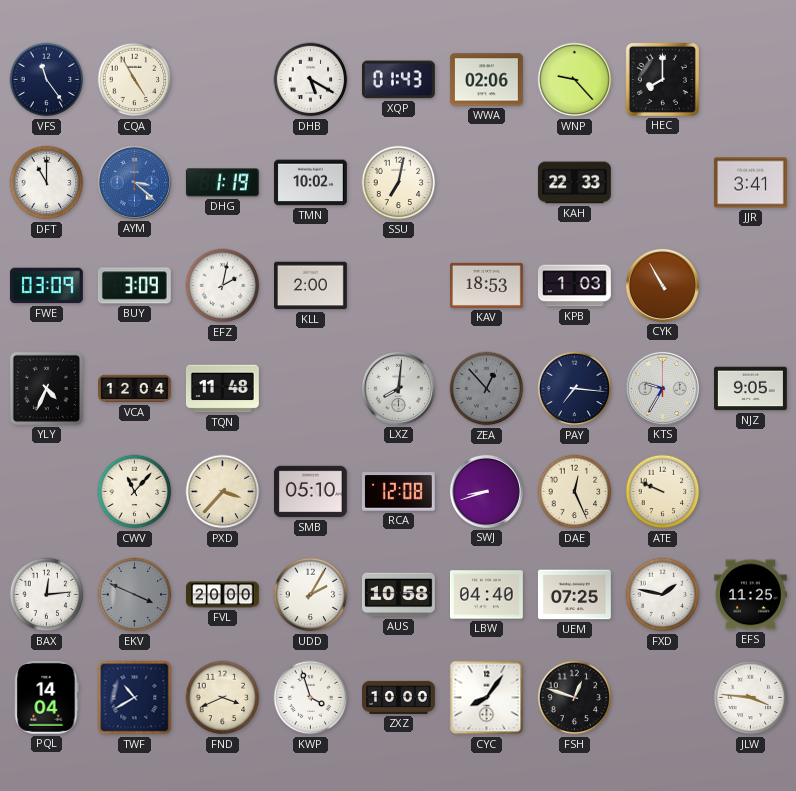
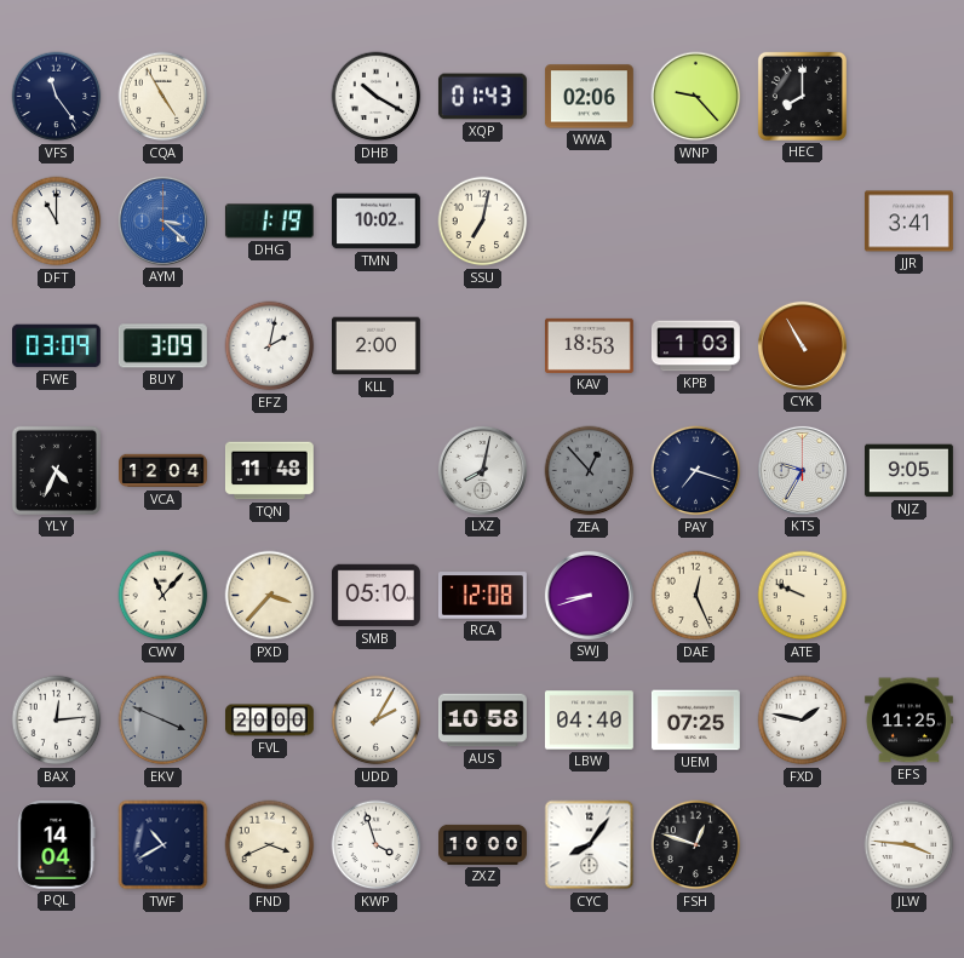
DHB: 5:20 -> 10:20
KAH: 22:33 -> none
LXZ: 8:01 -> 8:02
PAY: 7:16 -> 7:18
